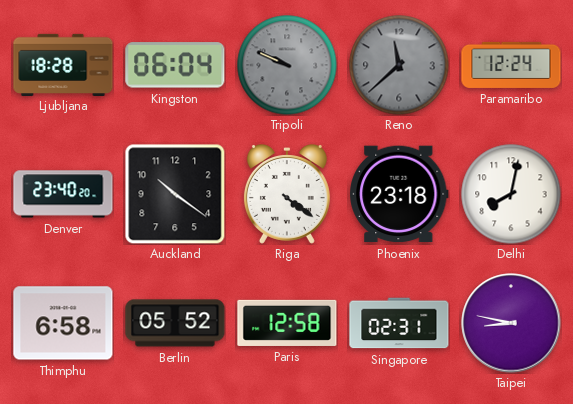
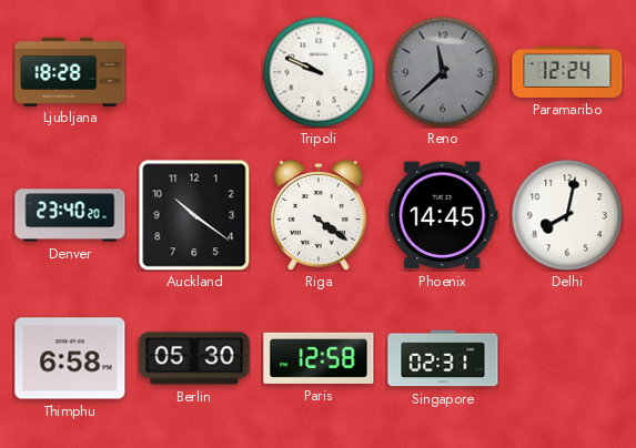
Kingston: 06:04 -> none
Tripoli dial: grey -> white
Phoenix: 23:18 -> 14:45
Berlin: 05:52 -> 05:30
Taipei: 8:47 -> none
